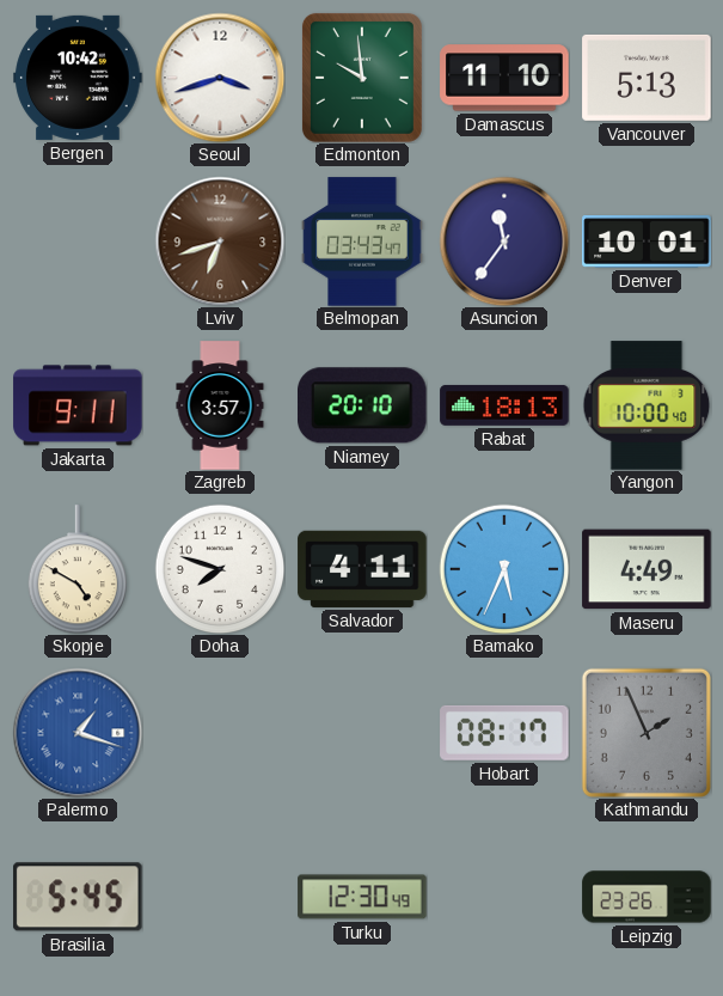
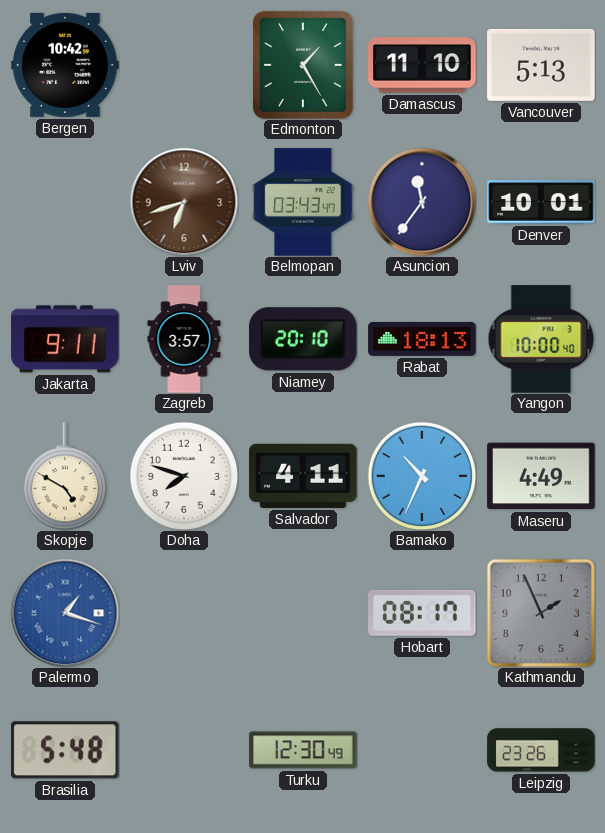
Seoul: 3:42 -> none
Edmonton: 9:59 -> 1:25
Bamako: 5:34 -> 10:34
Brasilia: 5:45 -> 5:48
